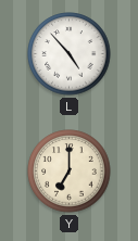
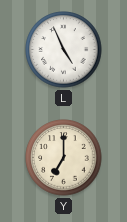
L: 4:53 -> 4:56
